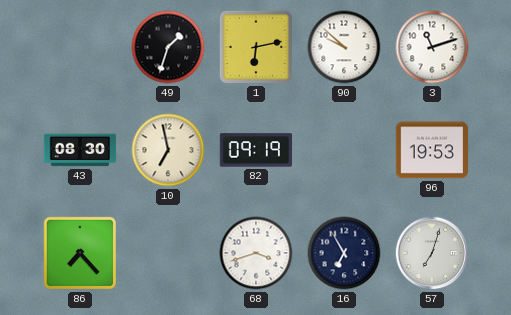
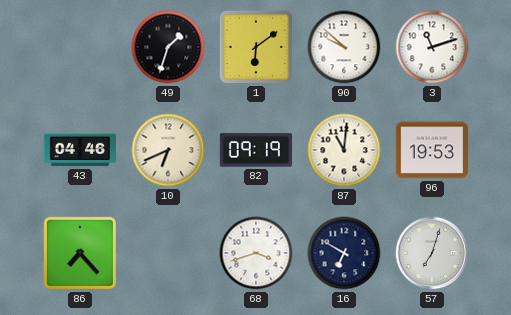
1: 6:13 -> 6:09
43: 08:30 -> 04:46
10: 6:58 -> 6:41
87: none -> 11:01
16: 6:55 -> 6:50
